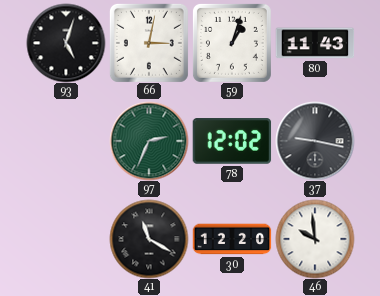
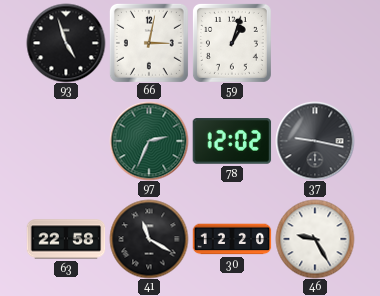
93: 5:03 -> 4:57
80: 11:43 -> none
63: none -> 22:58
46: 9:59 -> 9:25
